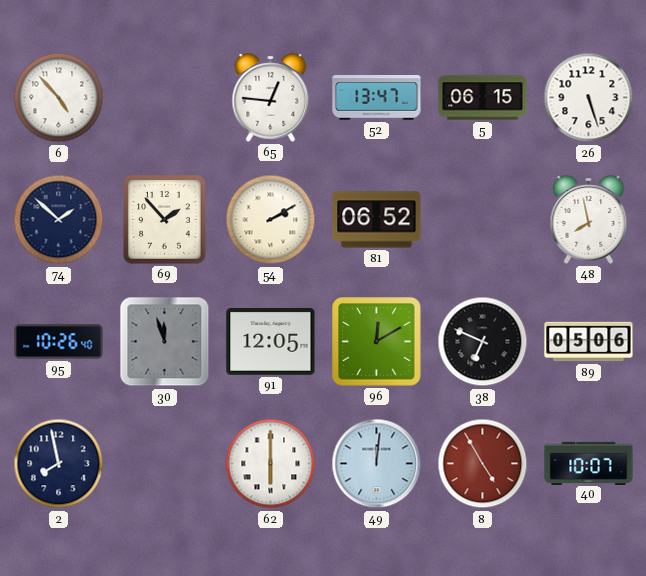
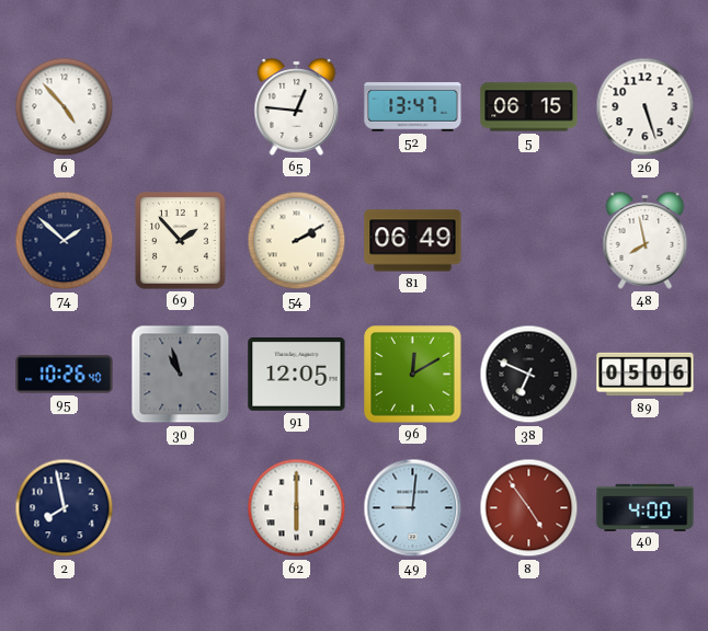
81: 06:52 -> 06:49
30: 11:57 -> 10:57
49: 12:01 -> 9:01
8: 4:55 -> 4:54
40: 10:07 -> 4:00
